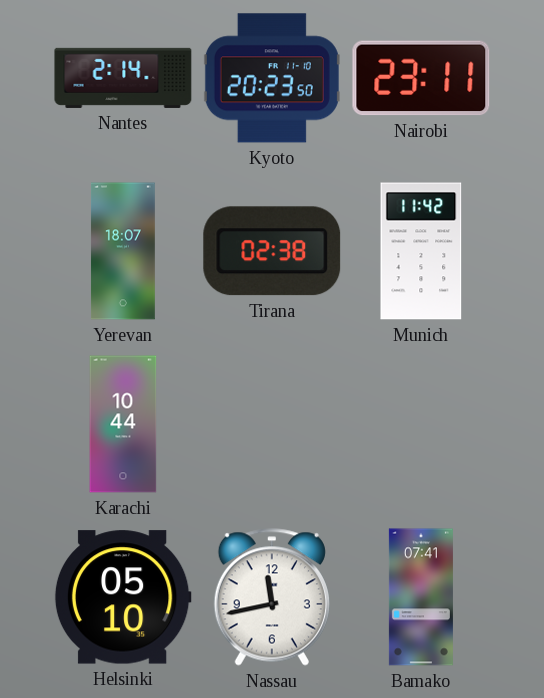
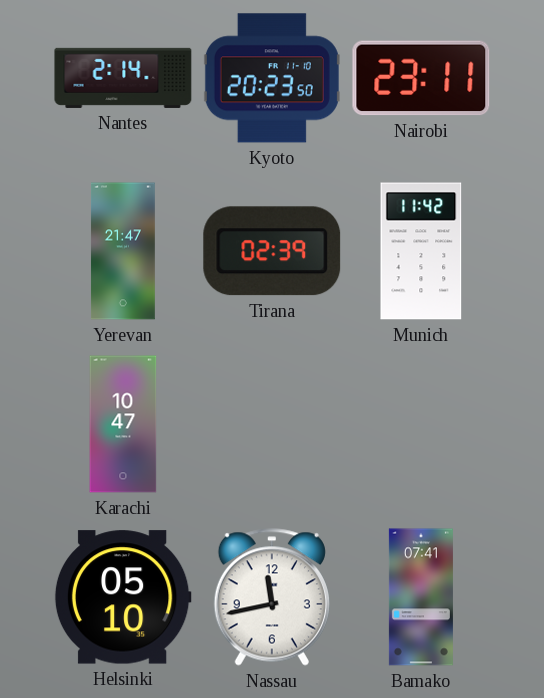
Yerevan: 18:07 -> 21:47
Tirana: 02:38 -> 02:39
Karachi: 10:44 -> 10:47
